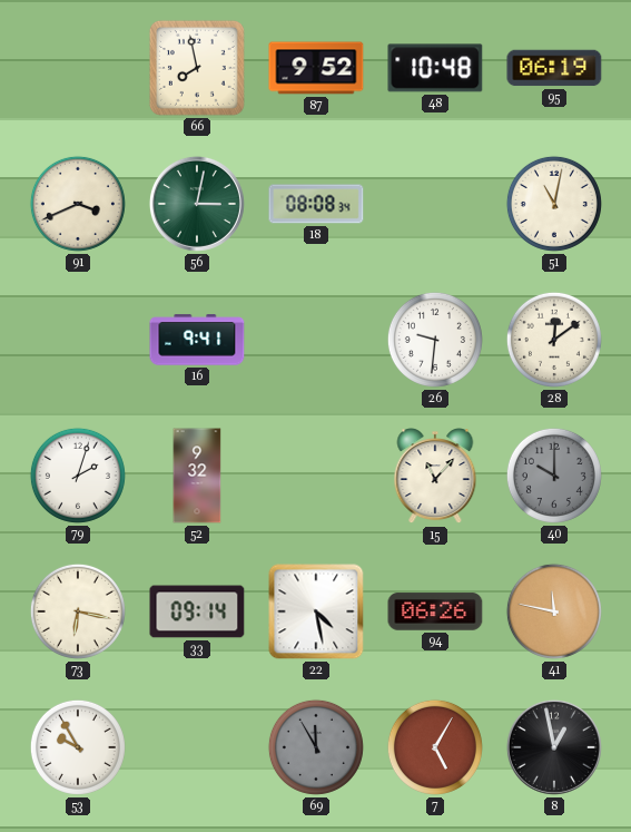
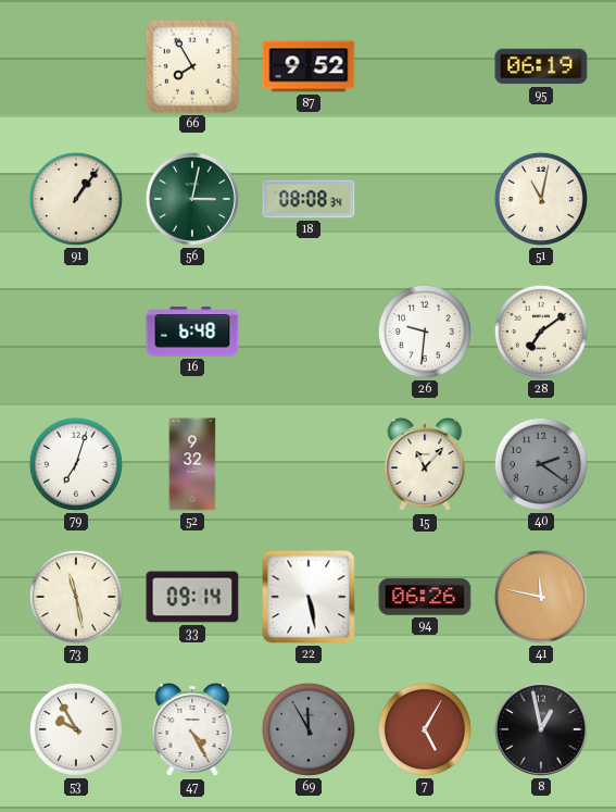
66: 7:58 -> 7:55
48: 10:48 -> none
91: 3:41 -> 1:06
16: 9:41 -> 6:48
28: 12:09 -> 7:09
79: 2:03 -> 7:03
40: 10:00 -> 2:21
73: 6:17 -> 11:28
22: 4:28 -> 5:28
47: none -> 4:25
